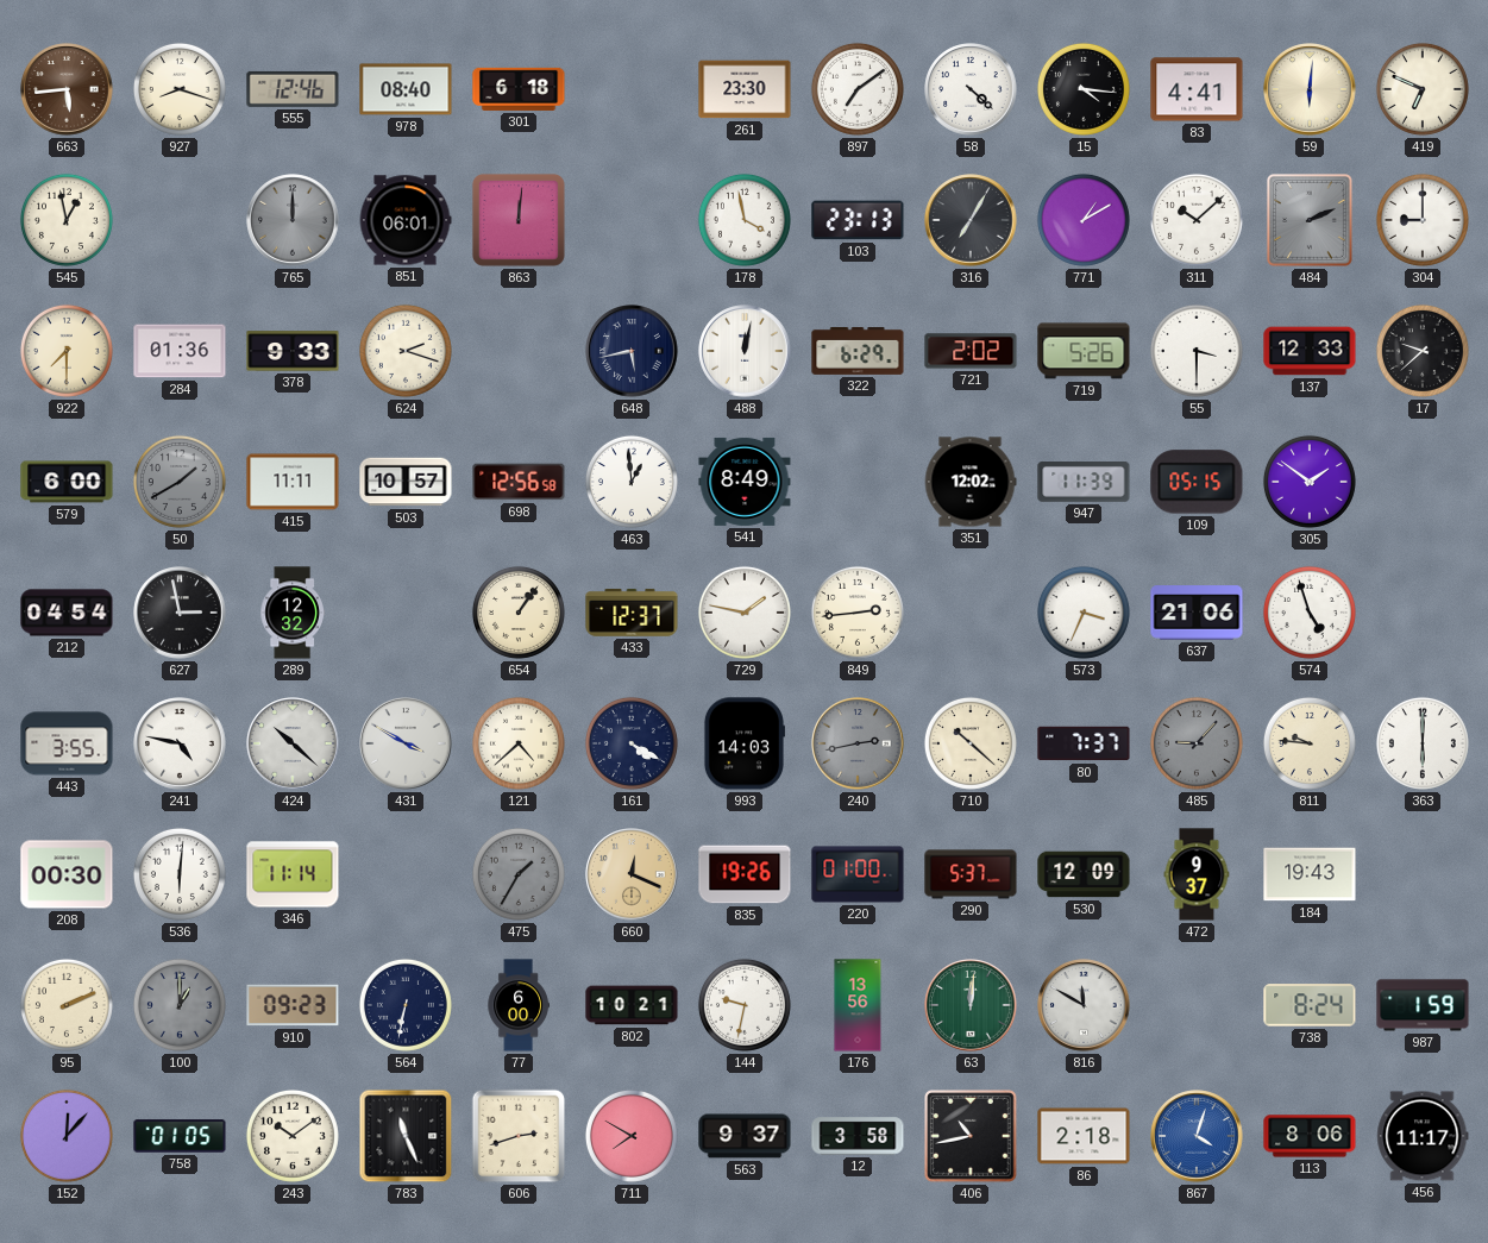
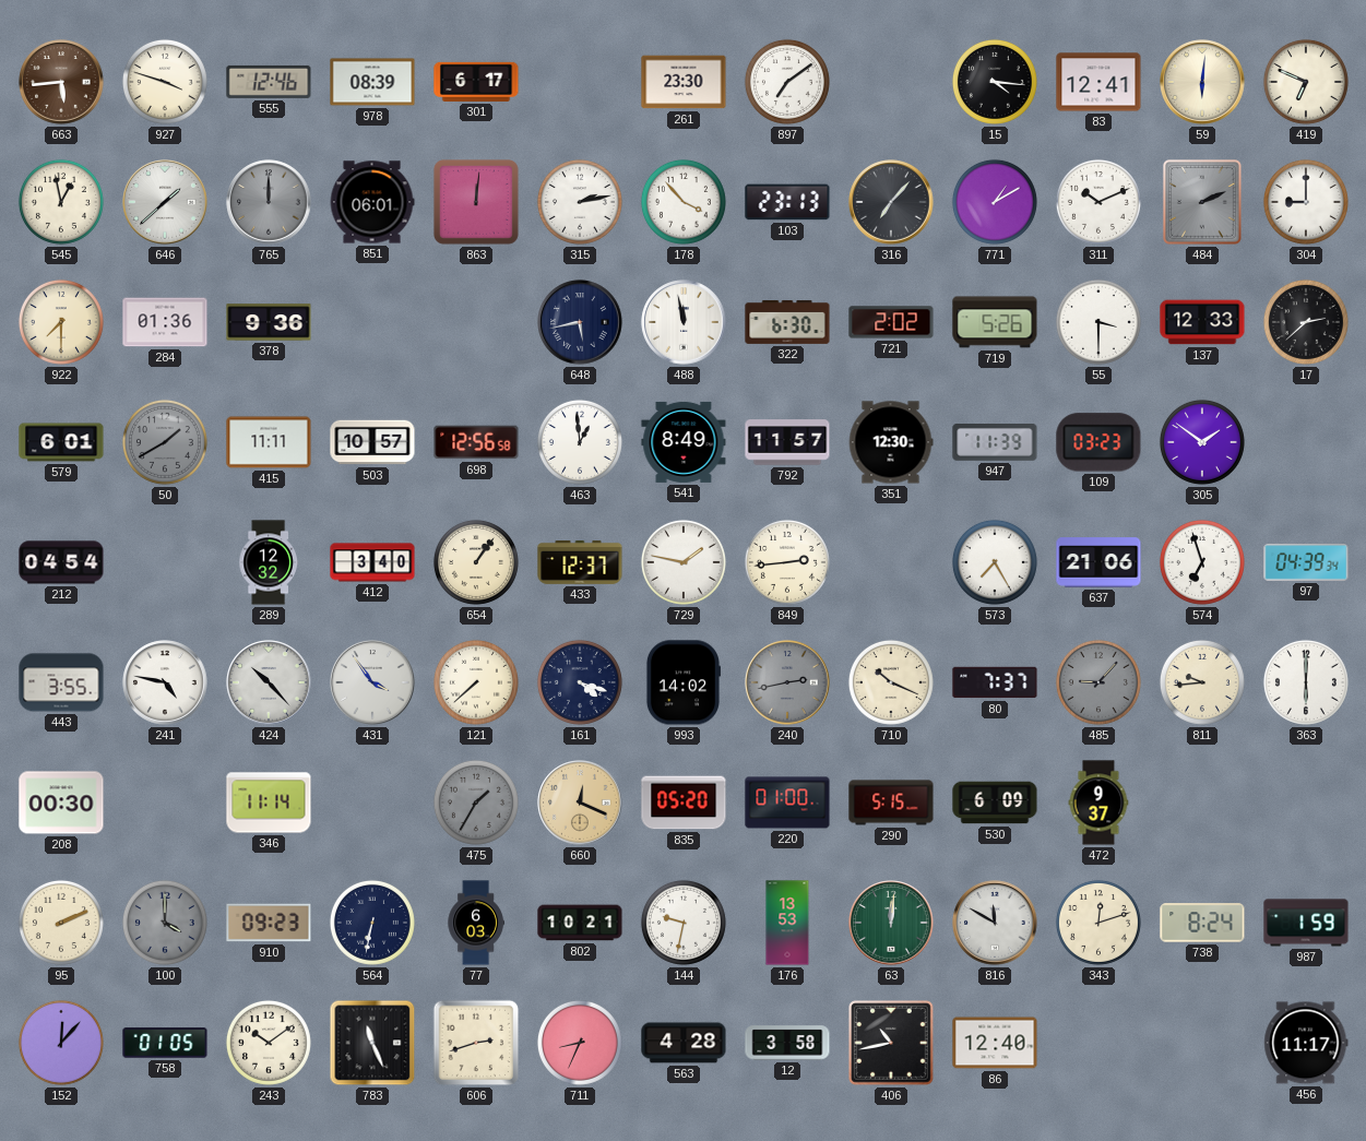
927: 8:18 -> 3:48
978: 08:40 -> 08:39
301: 6:18 -> 6:17
58: 4:22 -> none
83: 4:41 -> 12:41
646: none -> 1:38
315: none -> 2:13
178: 3:58 -> 3:53
316: 7:05 -> 7:07
311: 10:08 -> 10:11
378: 9:33 -> 9:36
624: 2:18 -> none
488: 12:02 -> 11:58
322: 6:29 -> 6:30
17: 9:38 -> 2:38
579: 6:00 -> 6:01
792: none -> 11:57
351: 12:02 -> 12:30
109: 05:15 -> 03:23
627: 2:58 -> none
412: none -> 3:40
573: 3:34 -> 7:25
574: 4:57 -> 6:57
97: none -> 04:39
424: 10:22 -> 10:23
431: 3:50 -> 3:54
121: 4:38 -> 7:38
161: 4:20 -> 4:18
993: 14:03 -> 14:02
710: 10:22 -> 10:19
811: 9:46 -> 9:44
536: 6:01 -> none
835: 19:26 -> 05:20
290: 5:37 -> 5:15
530: 12:09 -> 6:09
184: 19:43 -> none
100: 1:00 -> 4:00
77: 6:00 -> 6:03
176: 13:56 -> 13:53
343: none -> 12:12
711: 7:50 -> 8:34
563: 9:37 -> 4:28
86: 2:18 -> 12:40
867: 4:03 -> none
113: 8:06 -> none
